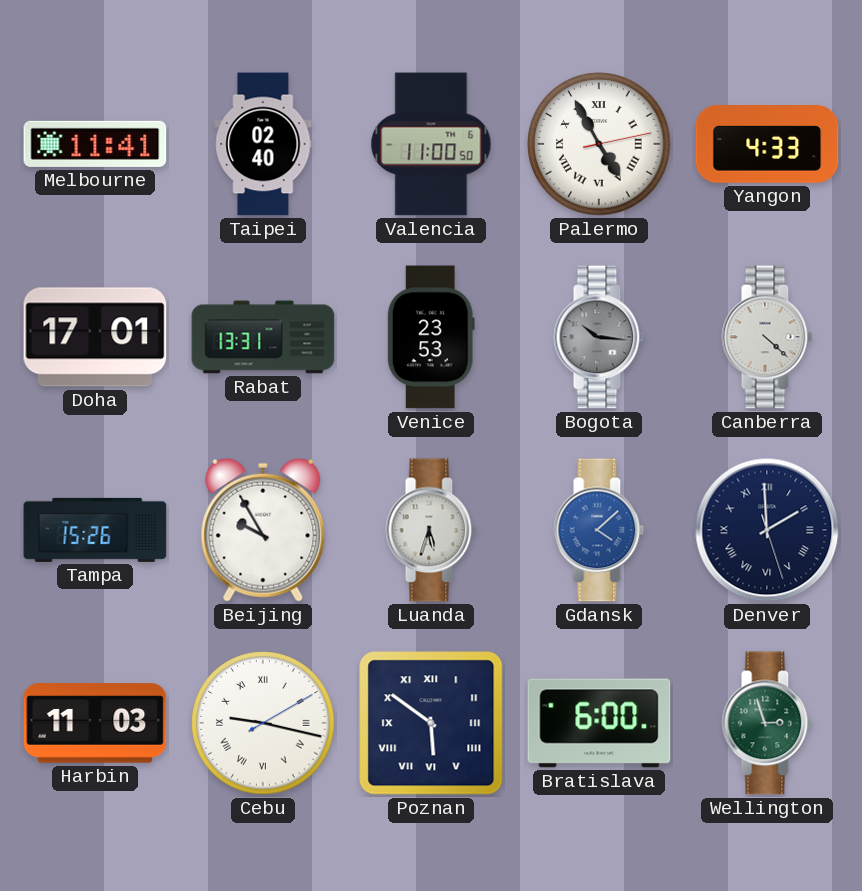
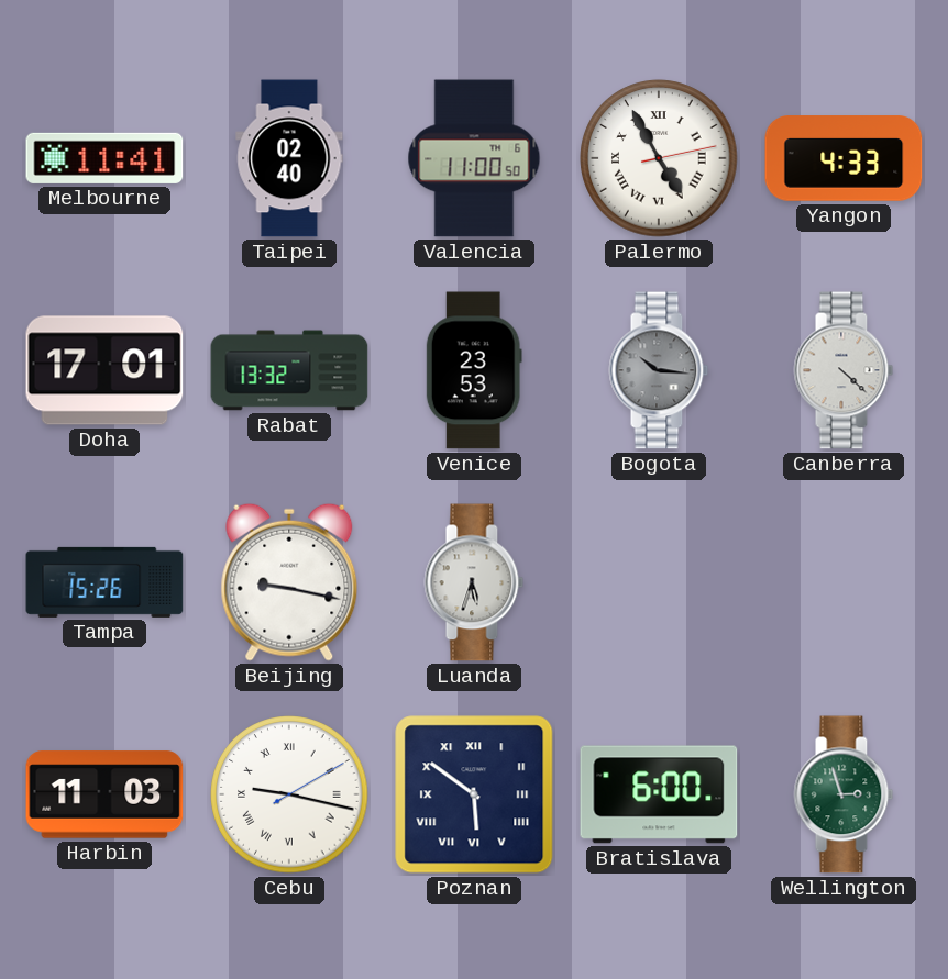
Rabat: 13:31 -> 13:32
Beijing: 9:55 -> 9:17
Gdansk: 4:08 -> none
Denver: 1:59 -> none
